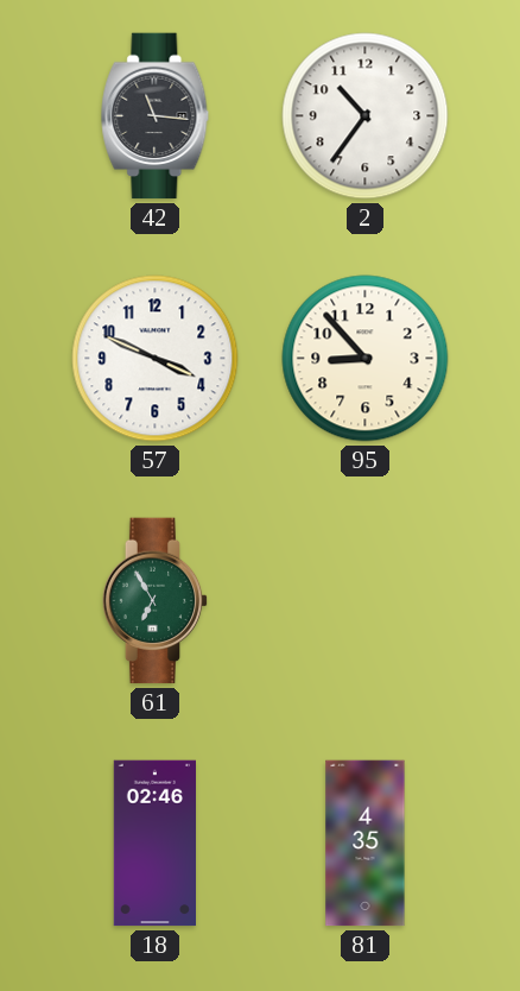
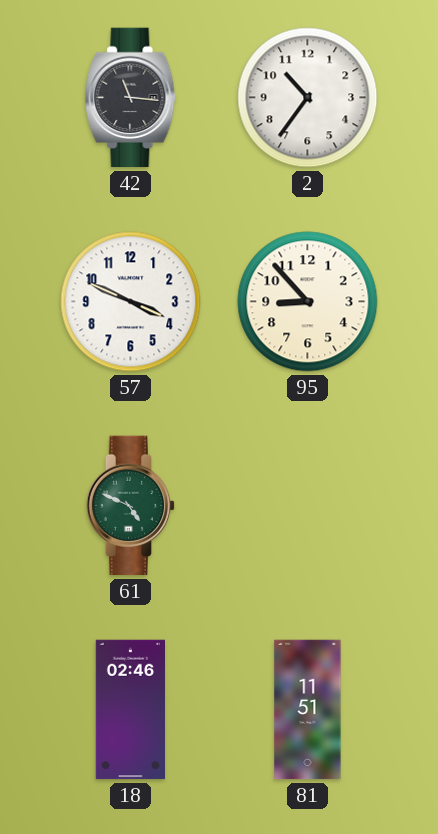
61: 6:55 -> 4:49
81: 4:35 -> 11:51
